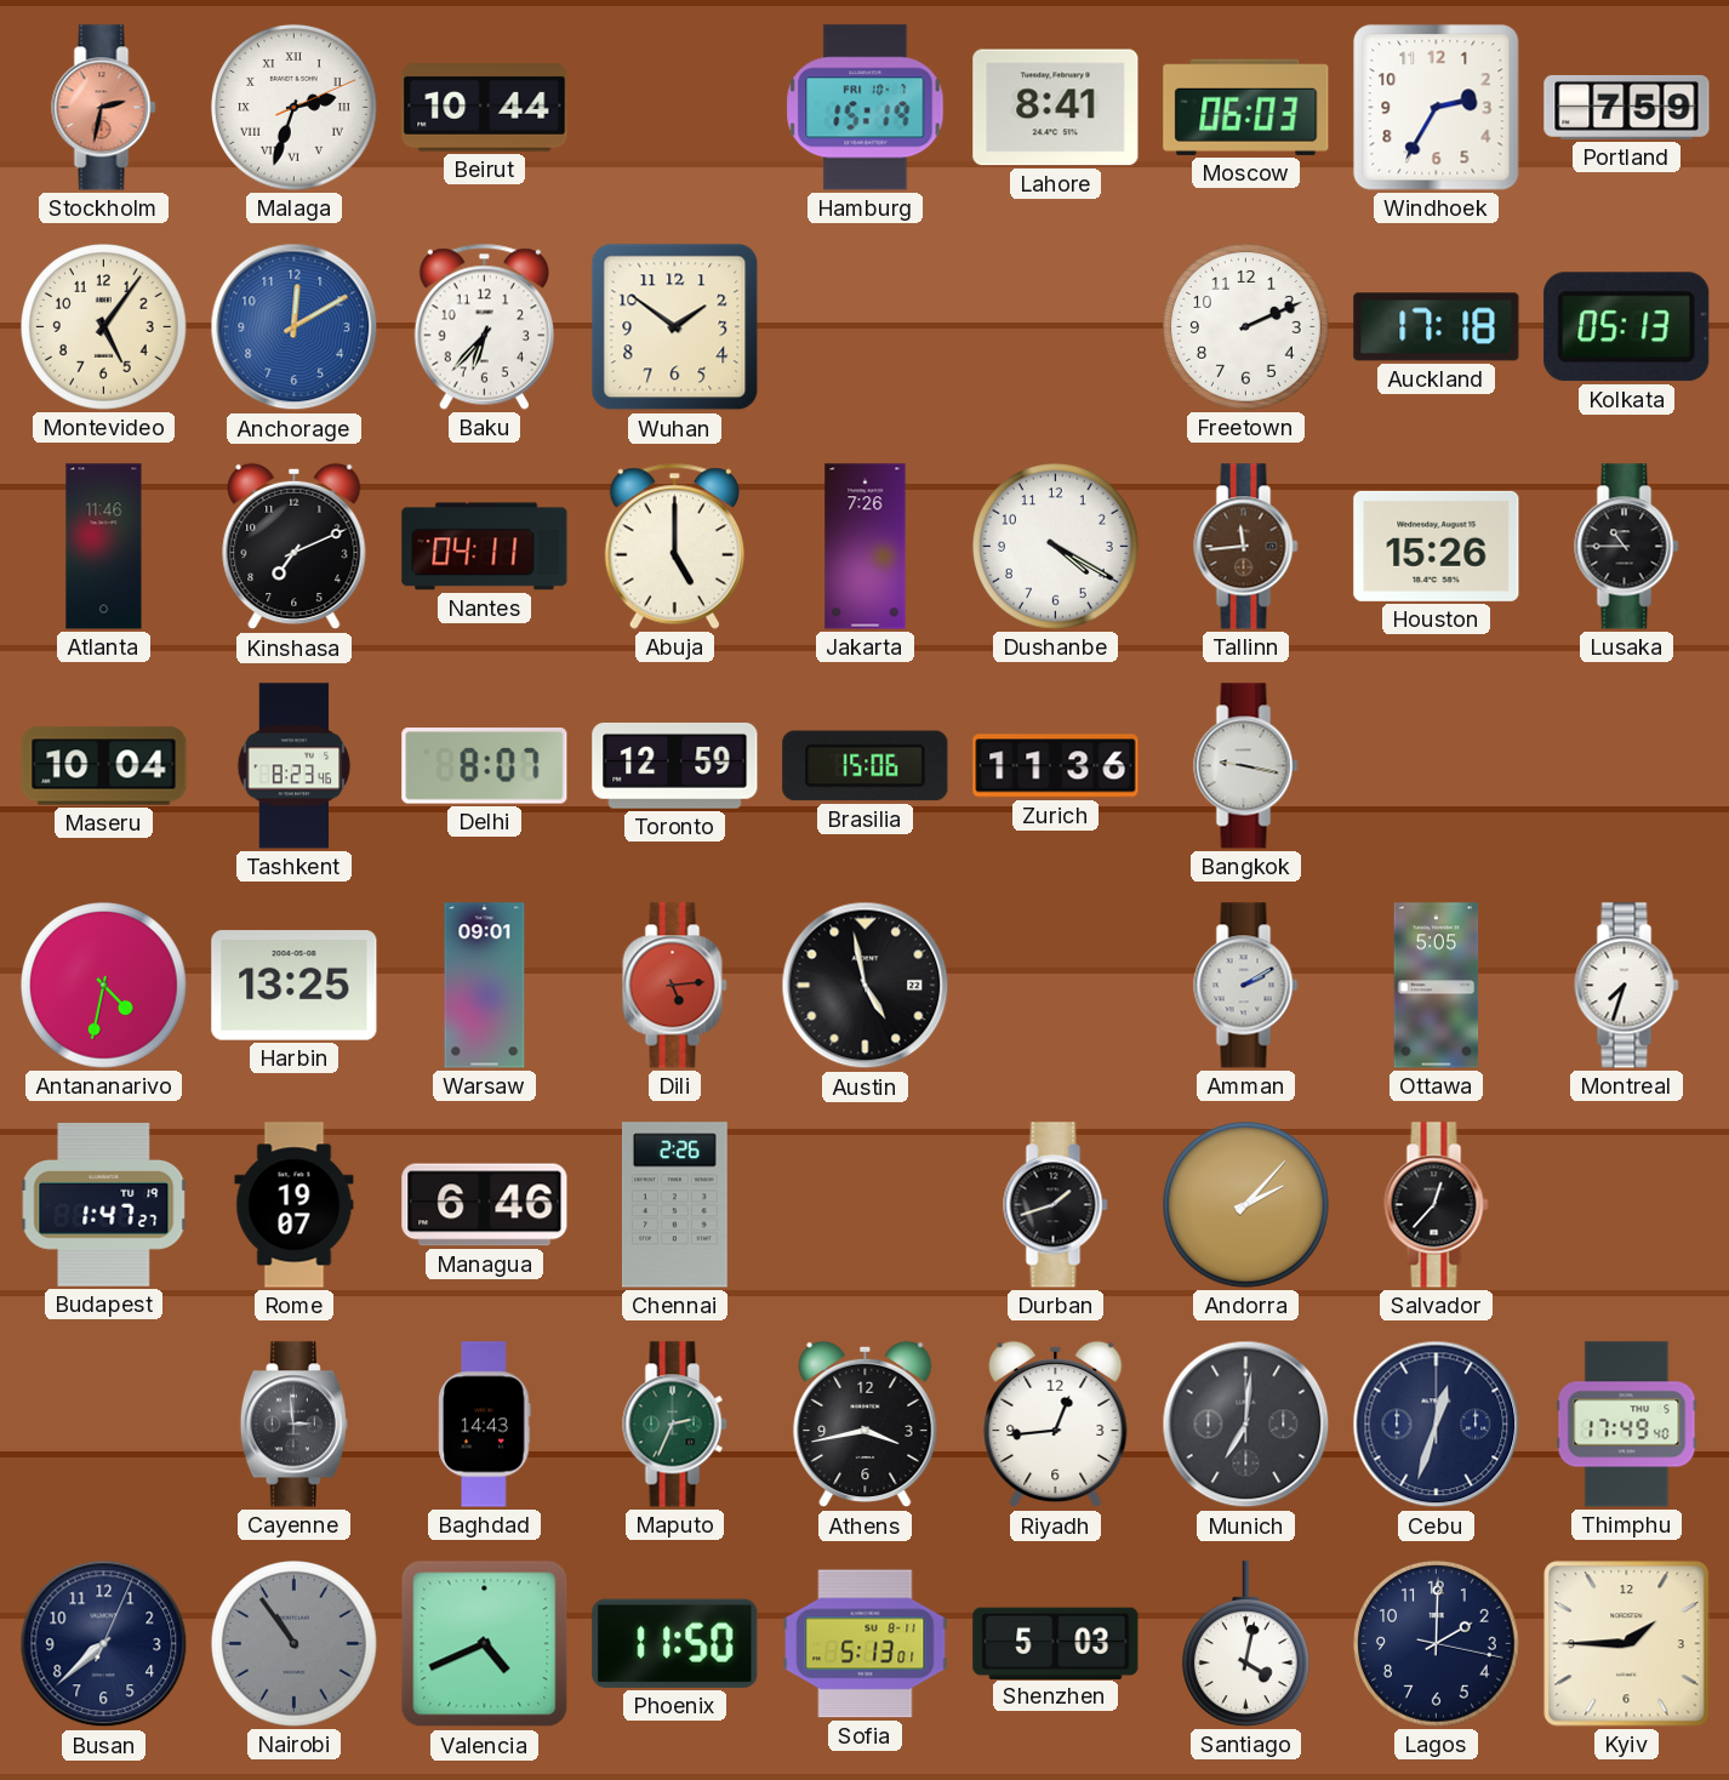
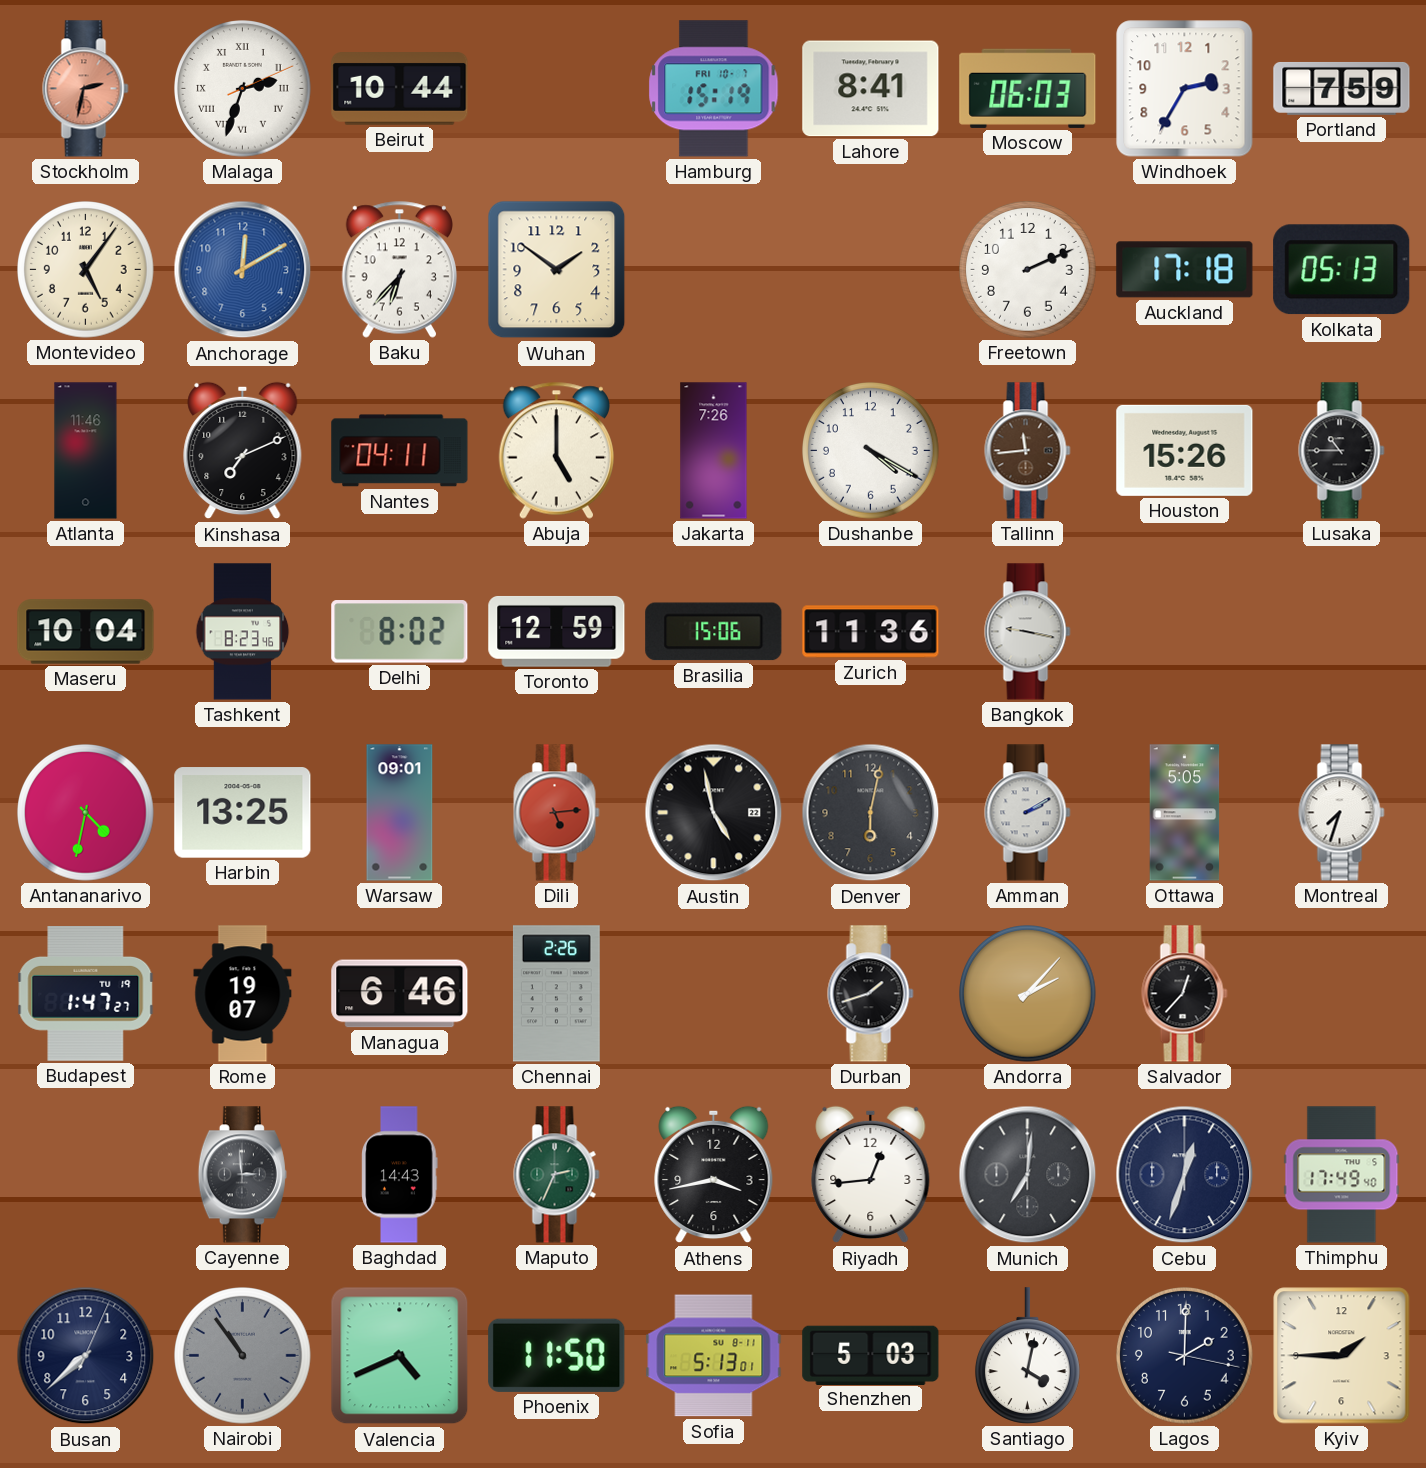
Delhi: 8:07 -> 8:02
Denver: none -> 6:02
